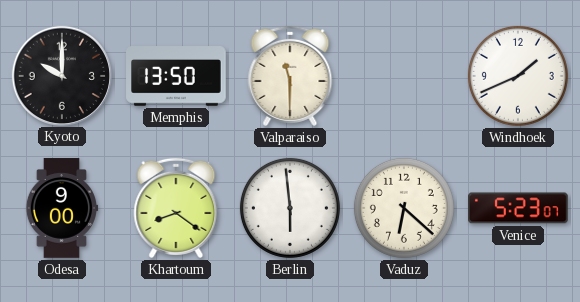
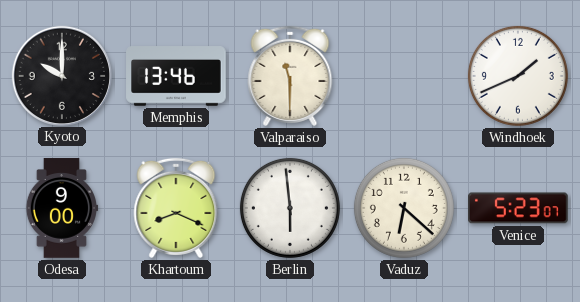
Memphis: 13:50 -> 13:46
Khartoum: 8:21 -> 8:19
